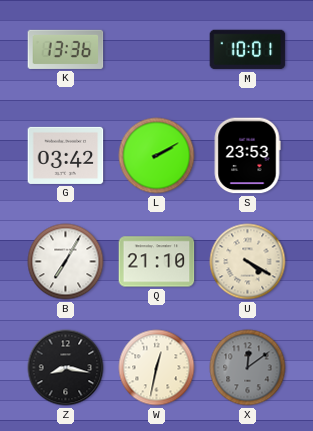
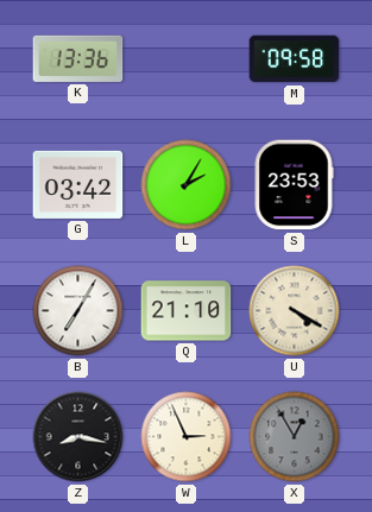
M: 10:01 -> 09:58
L: 2:10 -> 2:05
W: 12:32 -> 2:56
X: 12:09 -> 12:55
